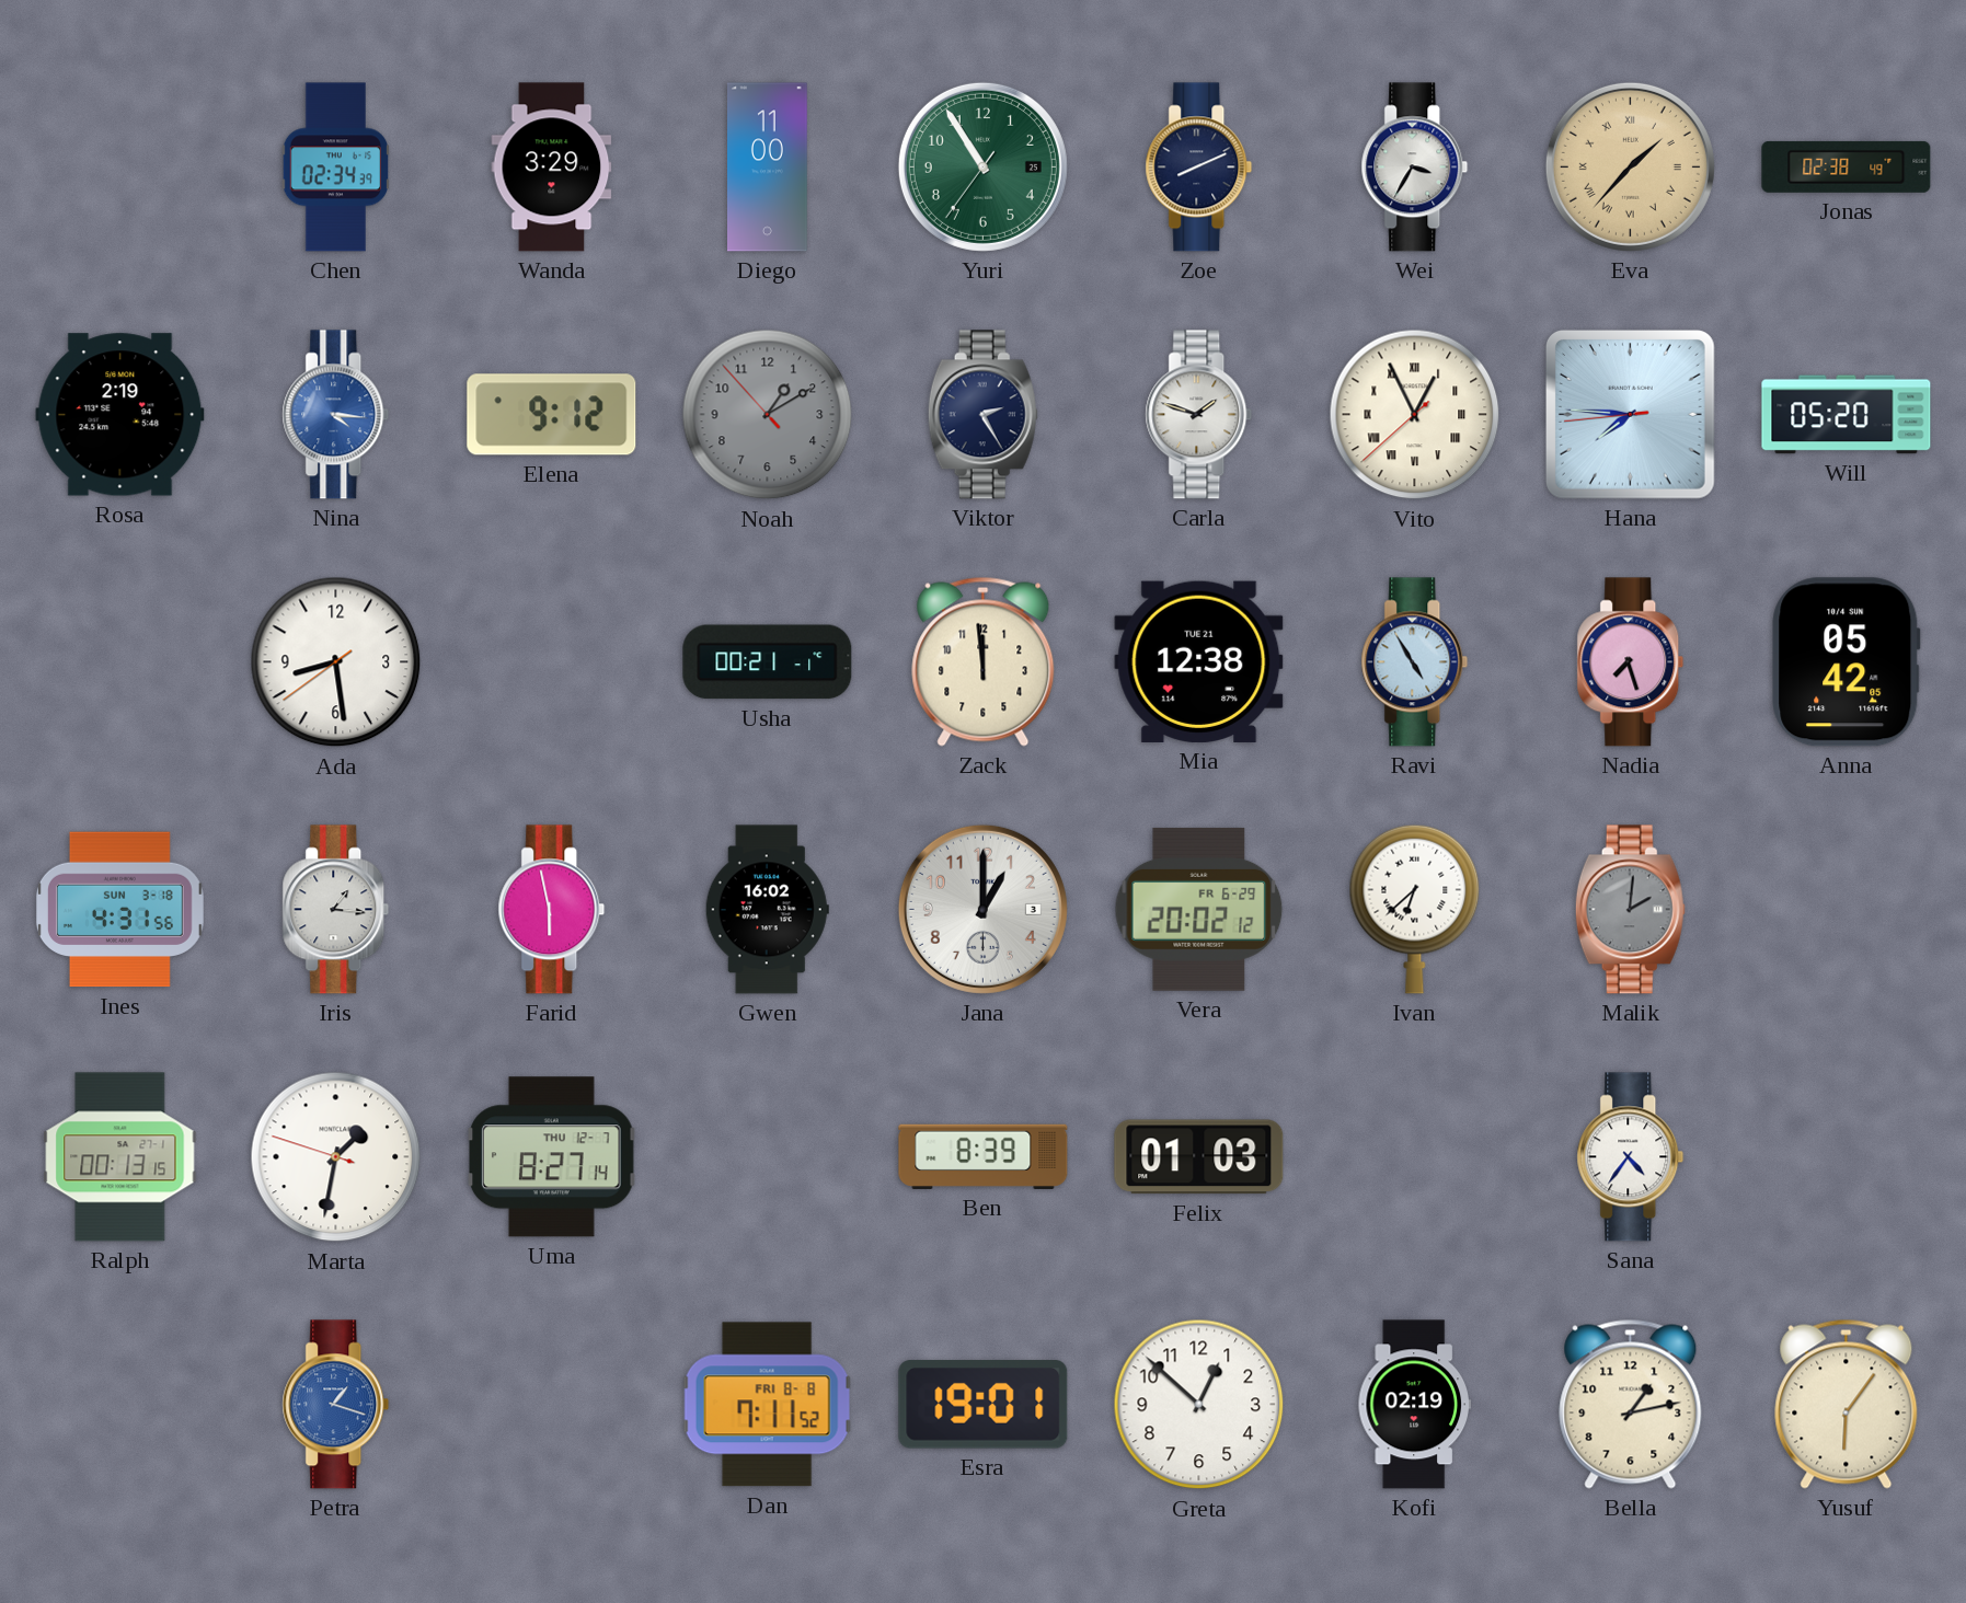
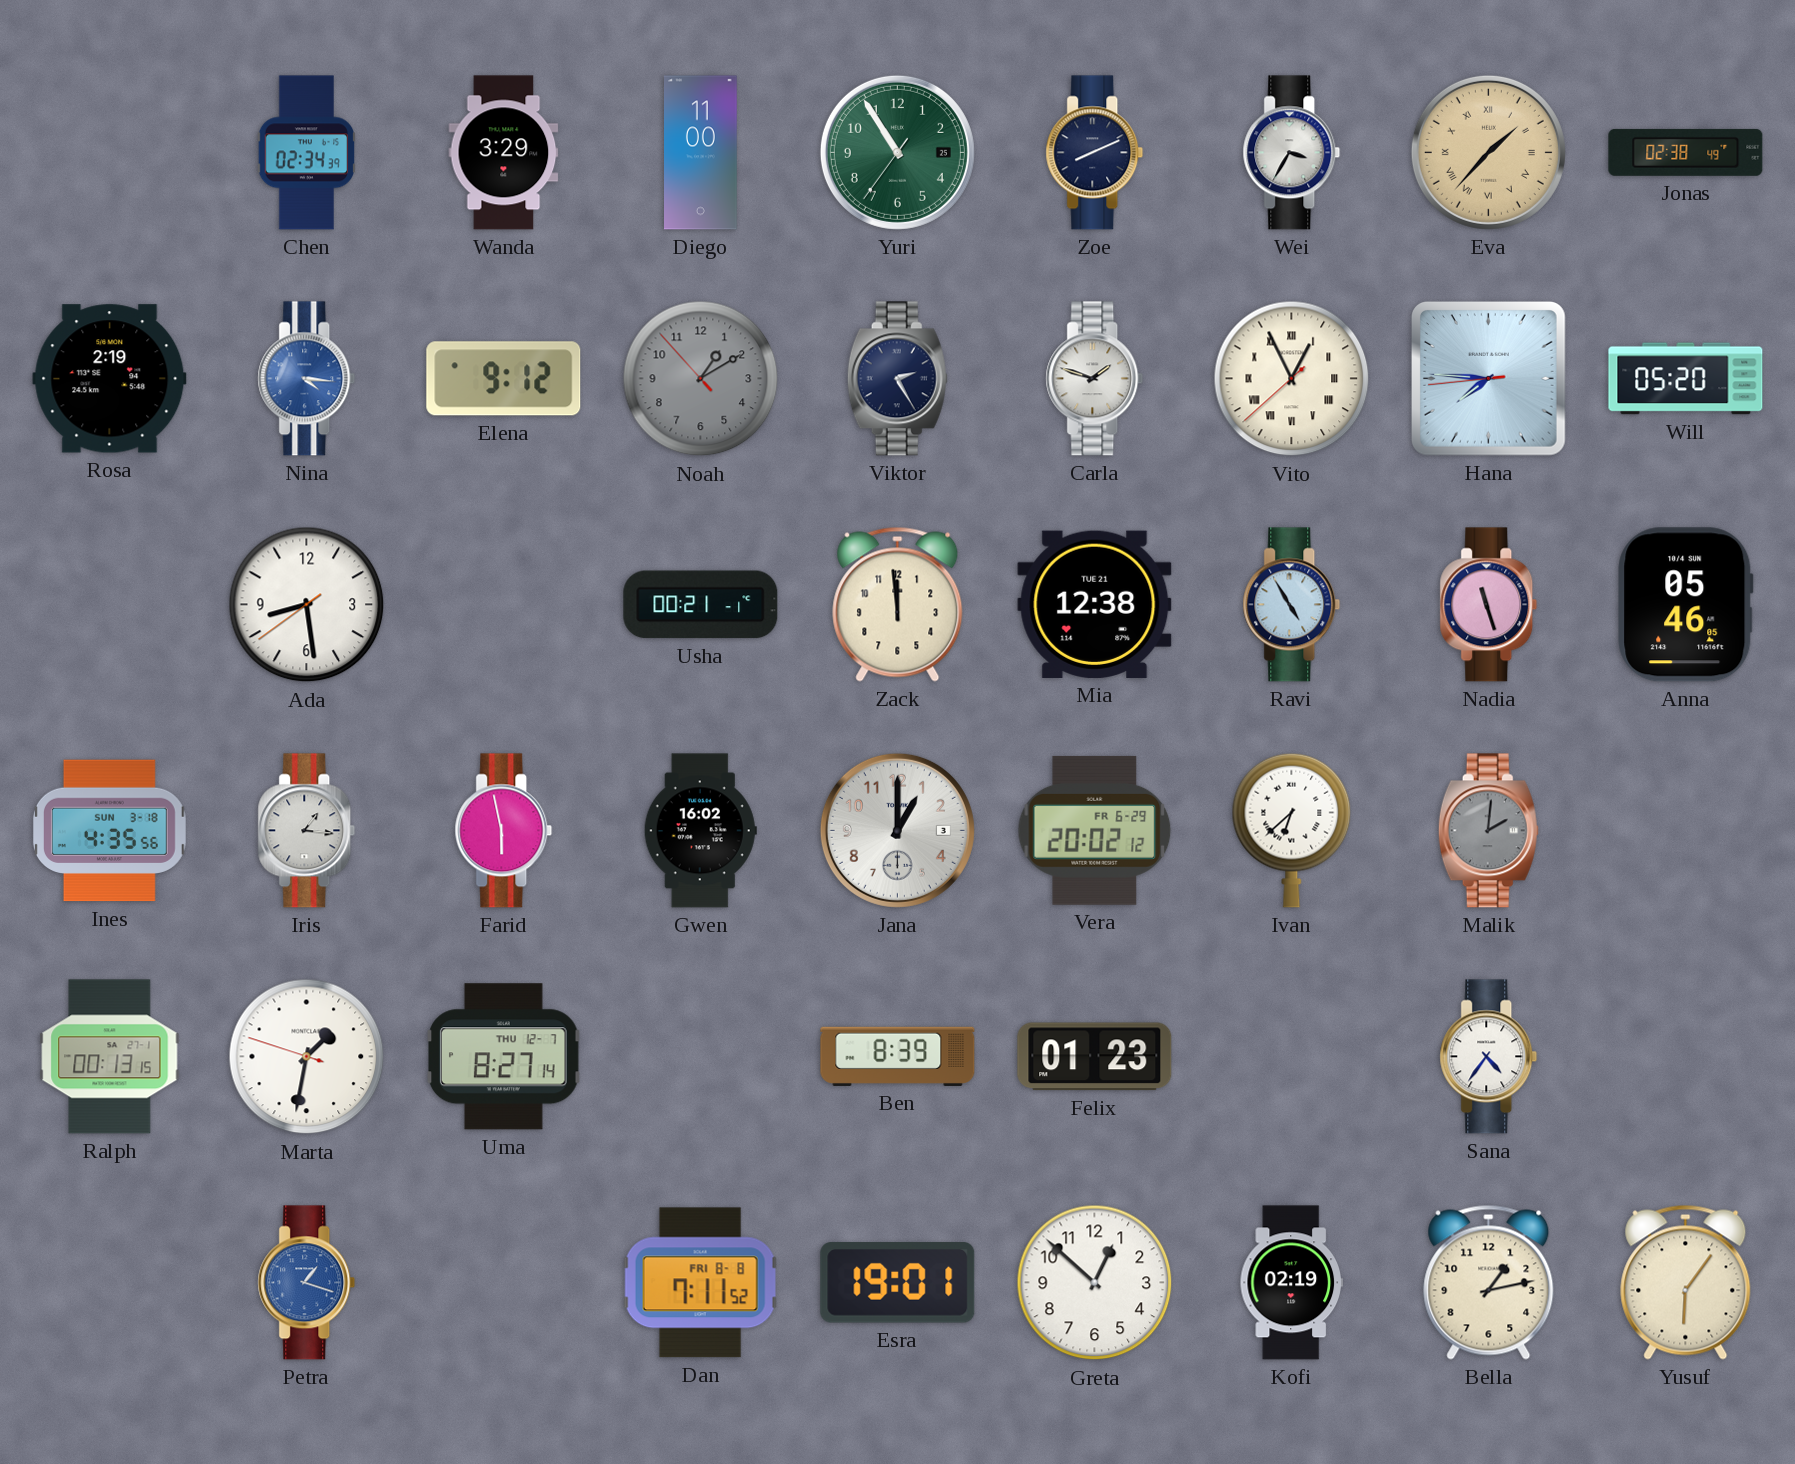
Nadia: 7:27 -> 11:27
Anna: 05:42 -> 05:46
Ines: 4:31 -> 4:35
Felix: 01:03 -> 01:23
